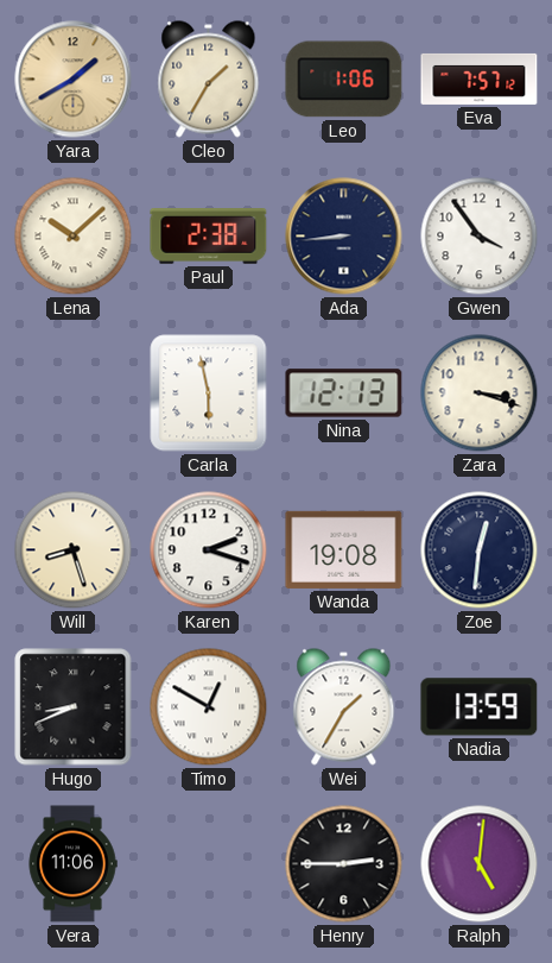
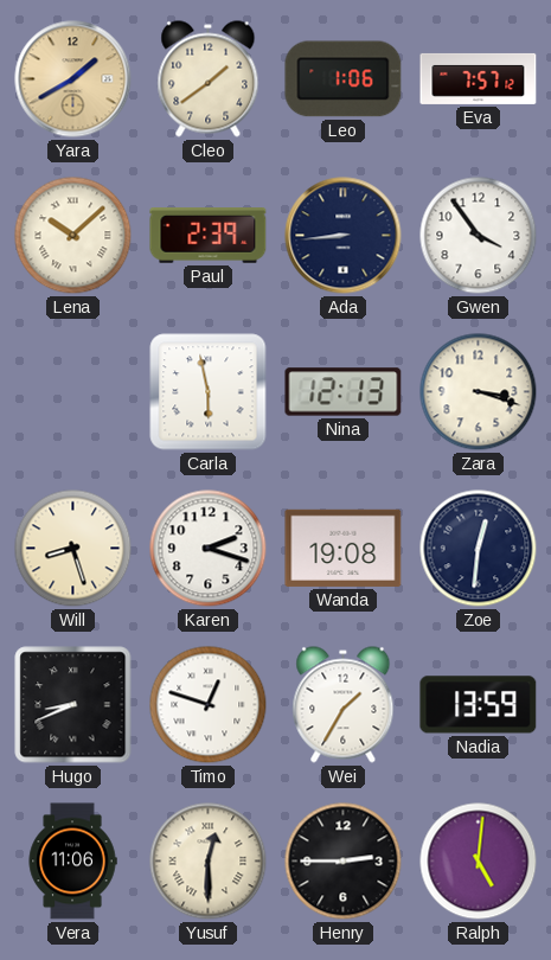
Cleo: 1:35 -> 1:39
Paul: 2:38 -> 2:39
Timo: 12:50 -> 12:48
Yusuf: none -> 12:30
